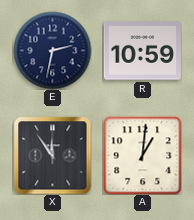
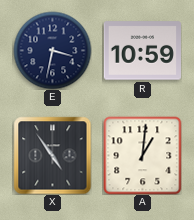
E: 2:32 -> 3:32
X: 11:54 -> 4:54
